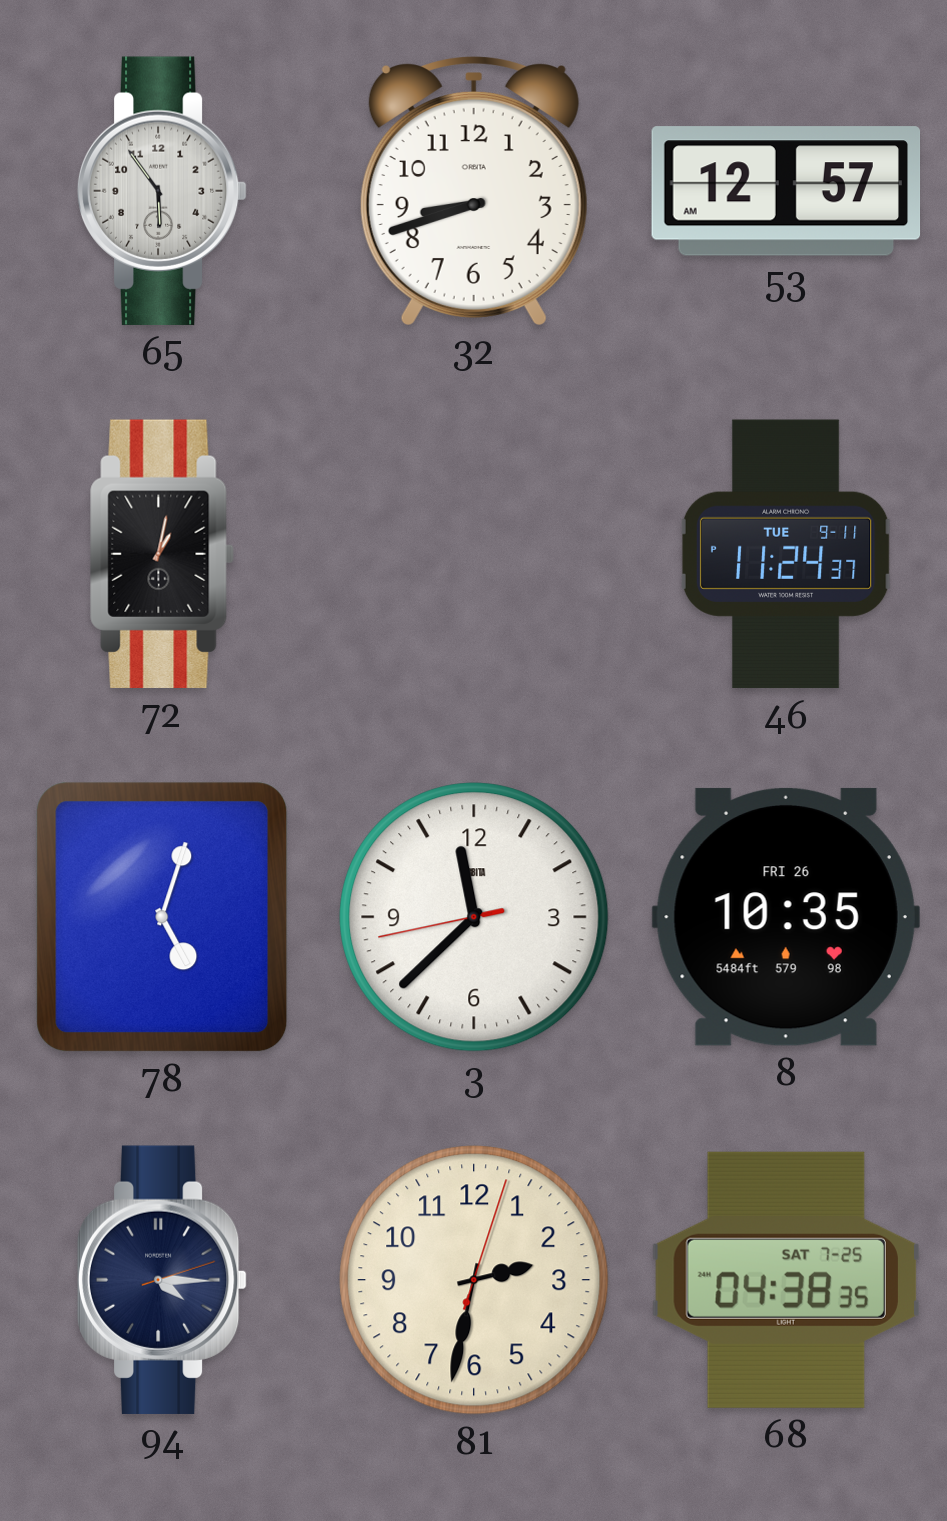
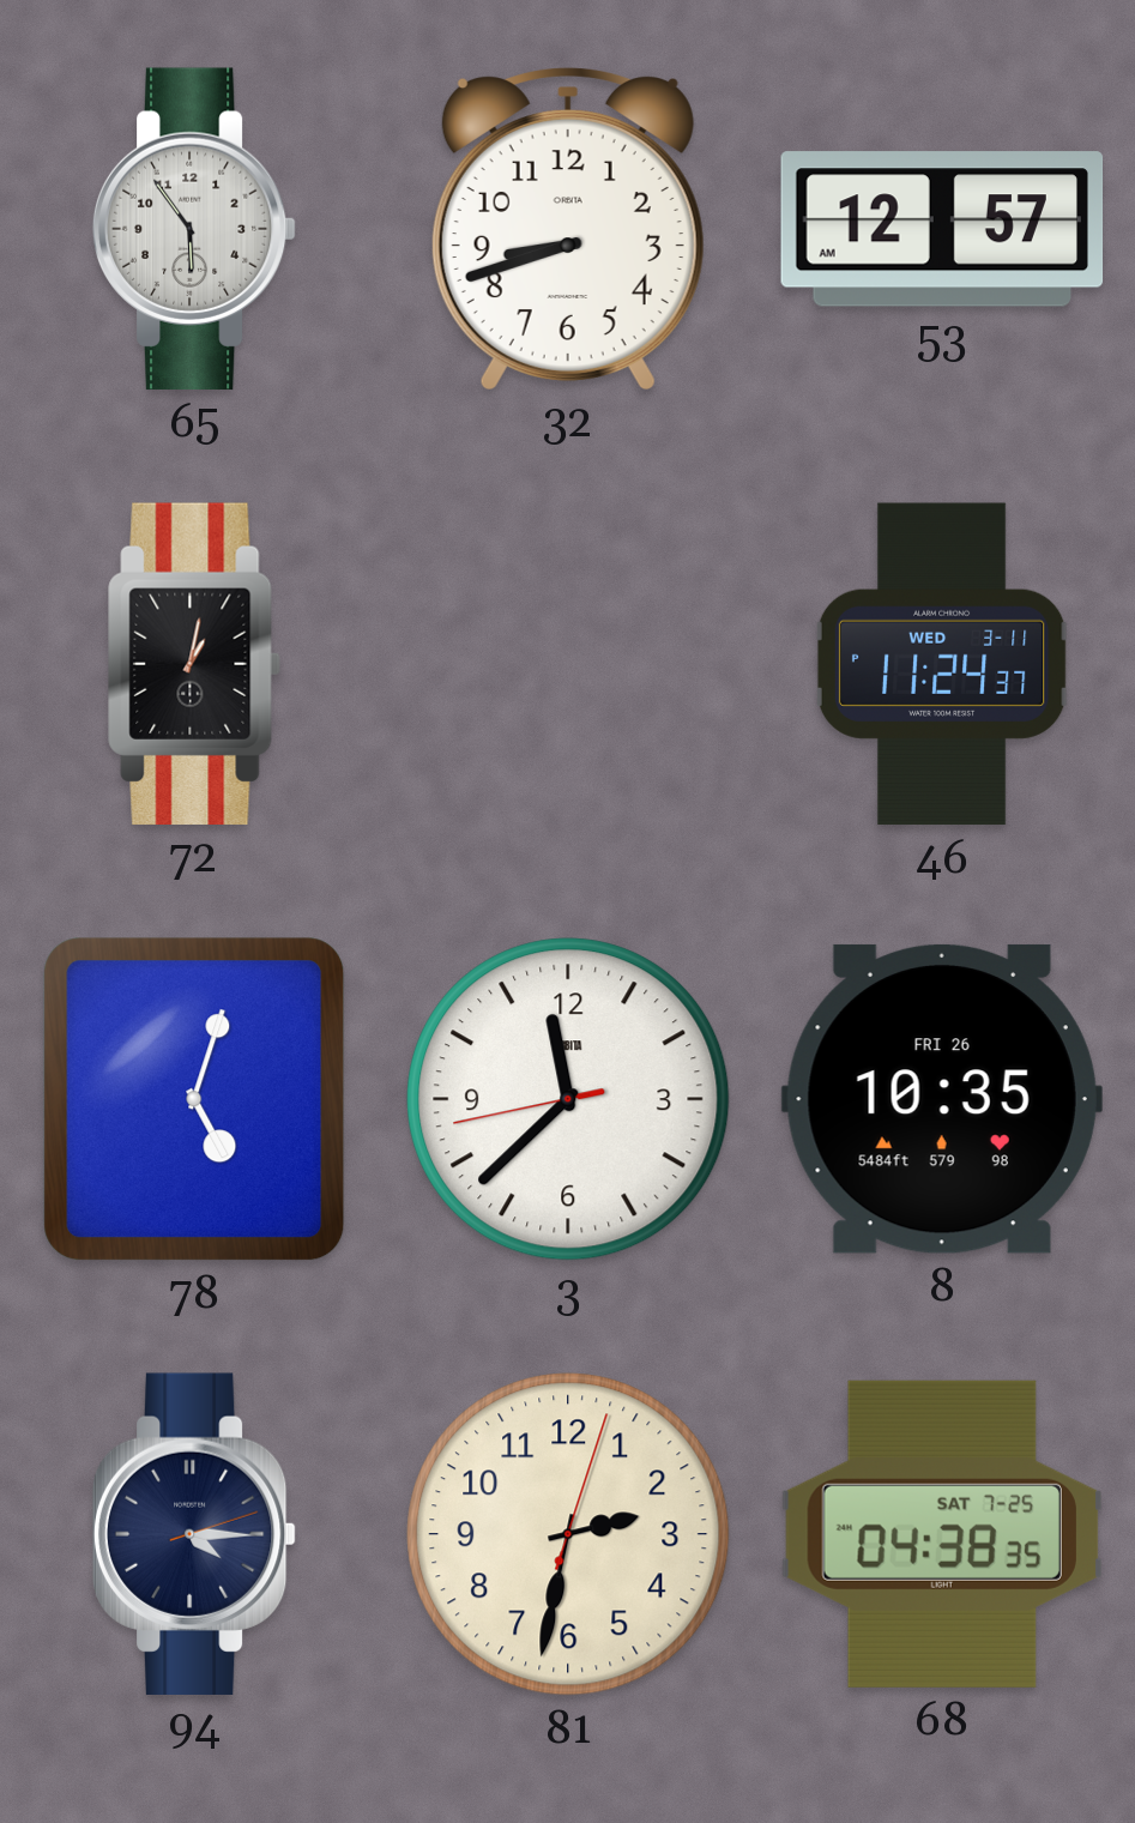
46 date: TUE 9-11 -> WED 3-11
